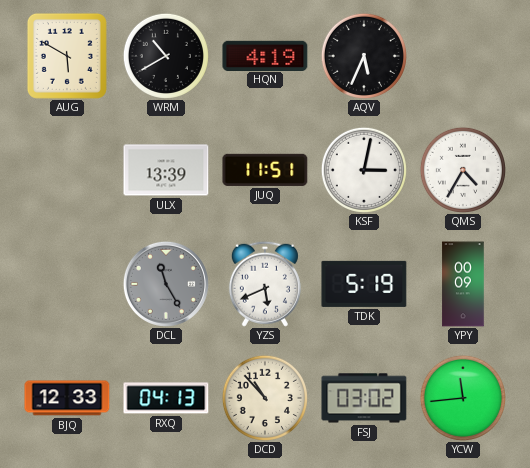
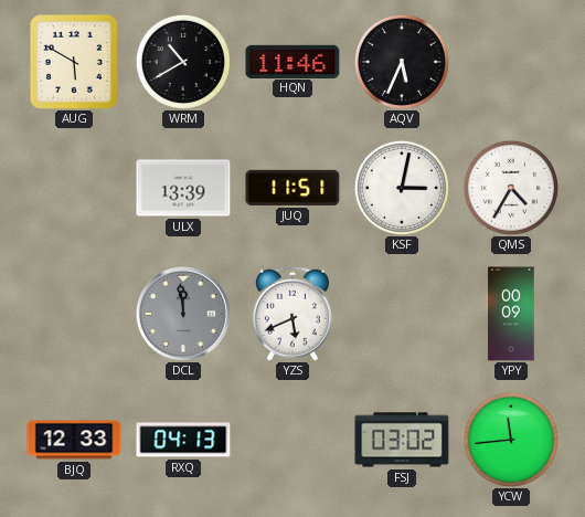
HQN: 4:19 -> 11:46
DCL: 11:25 -> 11:59
TDK: 5:19 -> none
DCD: 10:53 -> none
